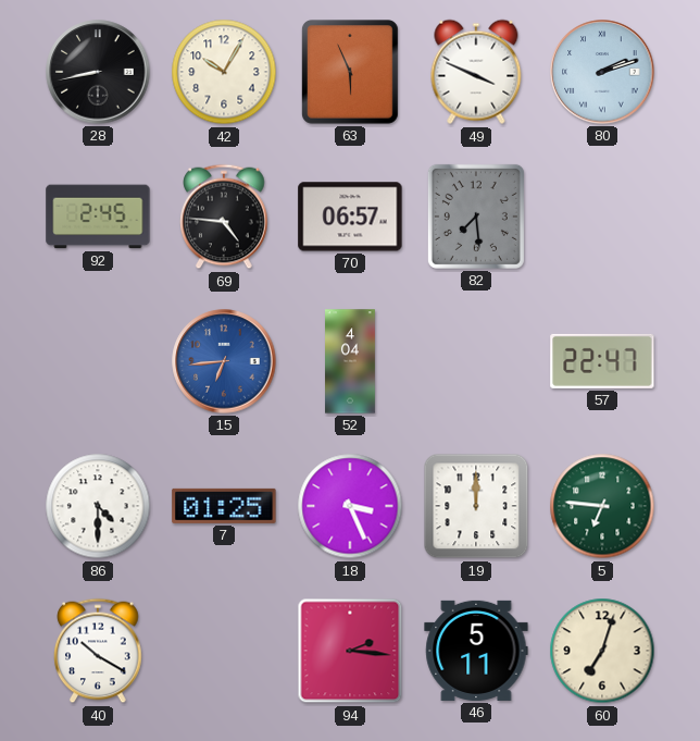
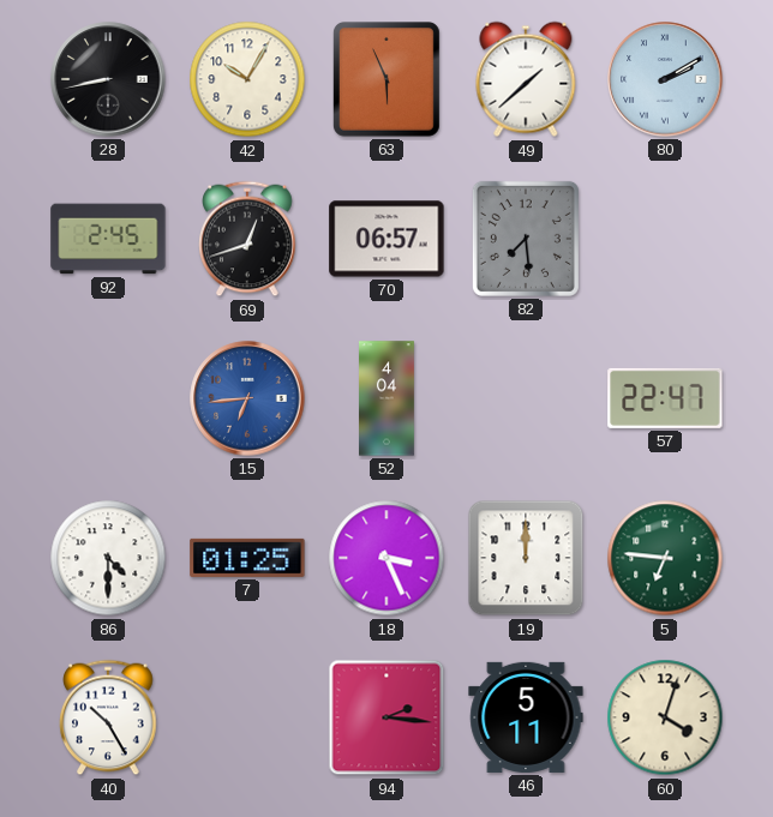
49: 3:49 -> 1:38
80: 2:12 -> 2:10
69: 4:46 -> 12:42
40: 10:20 -> 10:25
60: 7:03 -> 4:03
